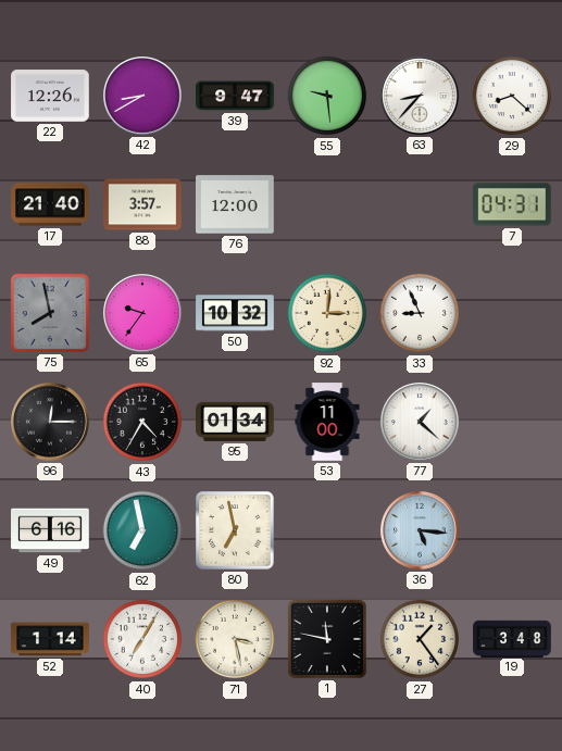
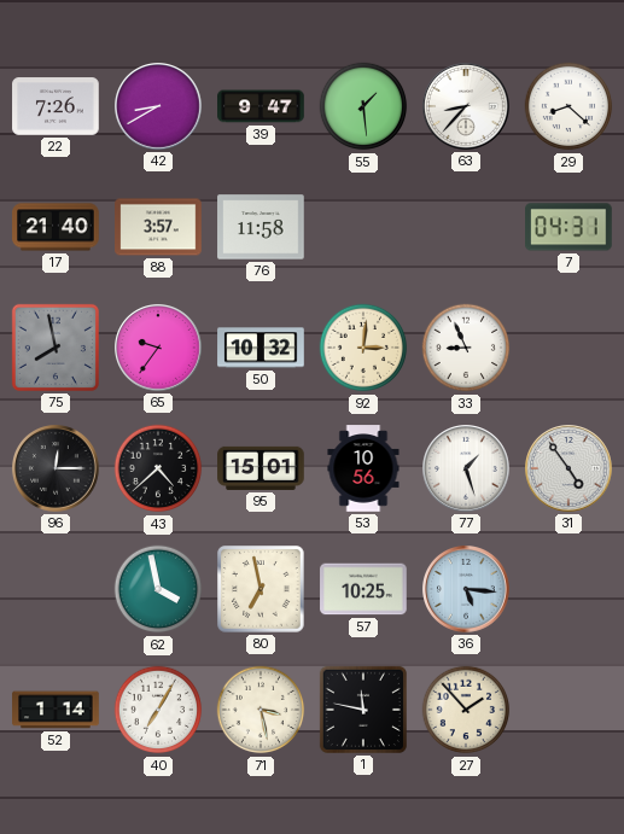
22: 12:26 -> 7:26
55: 9:29 -> 1:29
76: 12:00 -> 11:58
43: 4:35 -> 4:38
95: 01:34 -> 15:01
53: 11:00 -> 10:56
77: 1:22 -> 1:27
31: none -> 4:54
49: 6:16 -> none
62: 6:58 -> 3:58
57: none -> 10:25
27: 1:24 -> 1:53
19: 3:48 -> none
